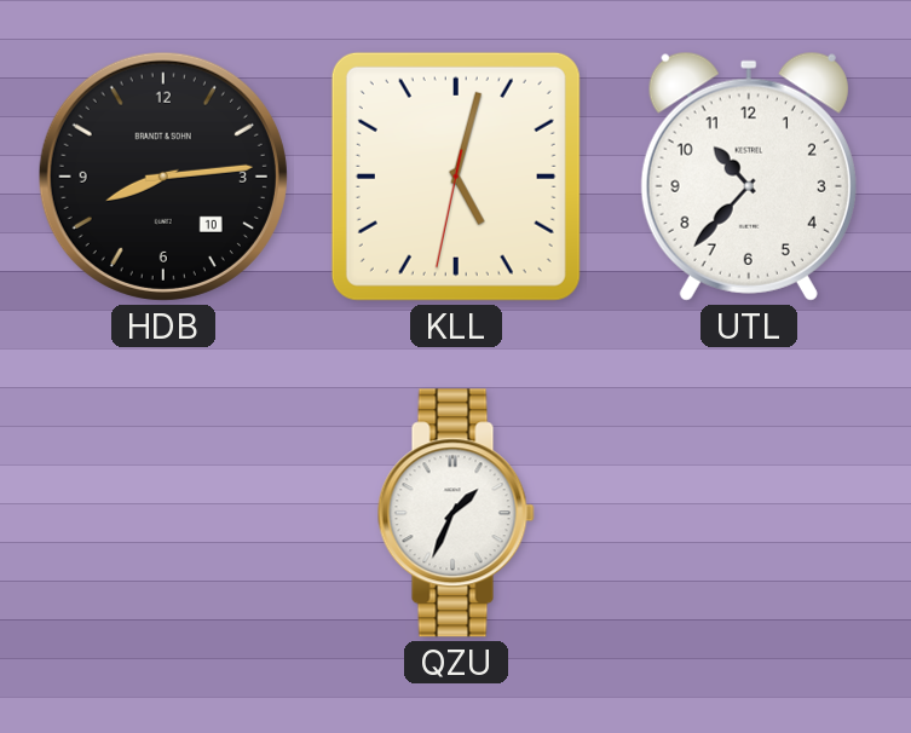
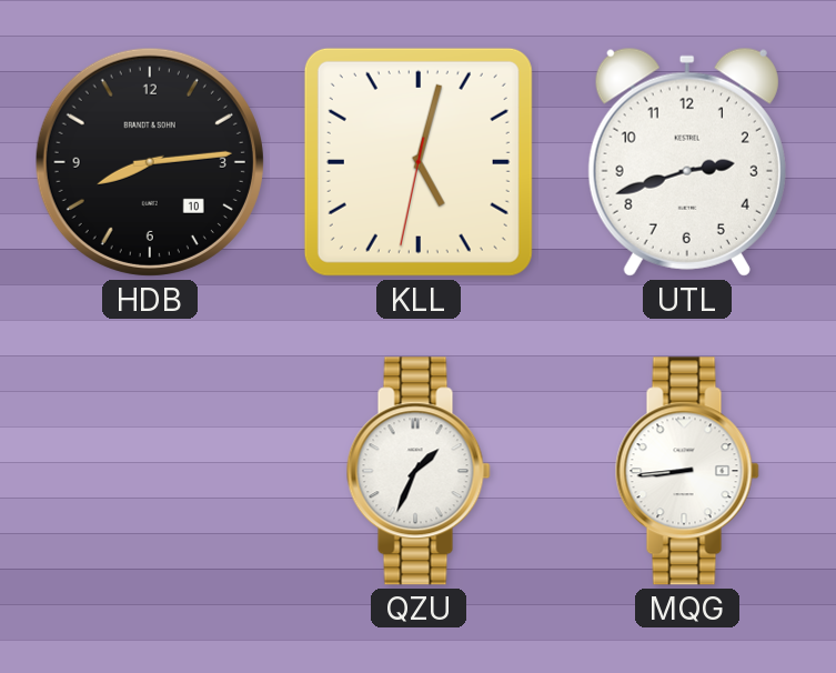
UTL: 10:37 -> 2:42
MQG: none -> 8:44
